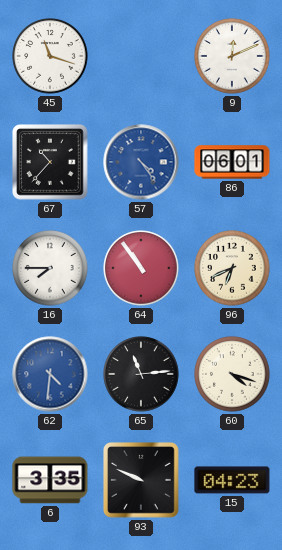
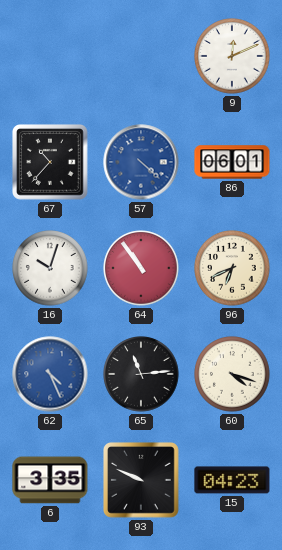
45: 11:18 -> none
57: 4:24 -> 4:22
16: 7:45 -> 10:03
62: 4:31 -> 4:26
